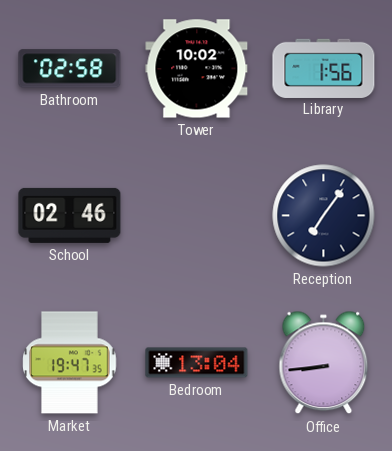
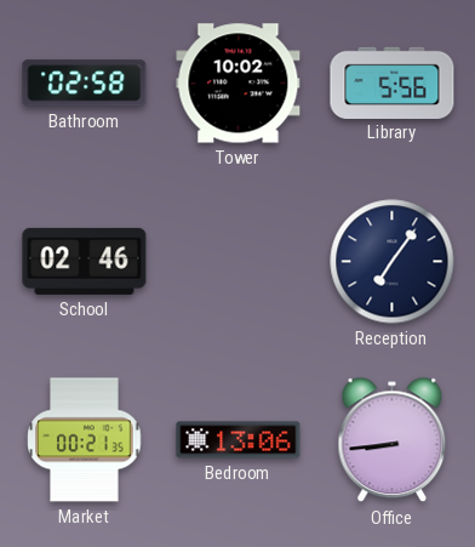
Library: 1:56 -> 5:56
Market: 19:47 -> 00:21
Bedroom: 13:04 -> 13:06
